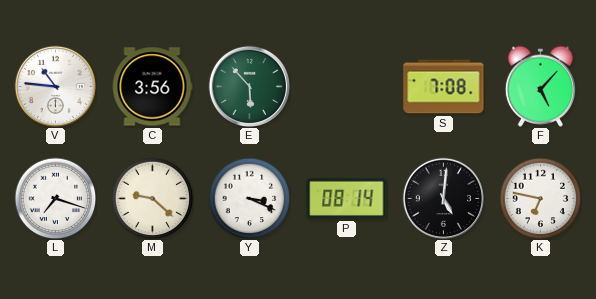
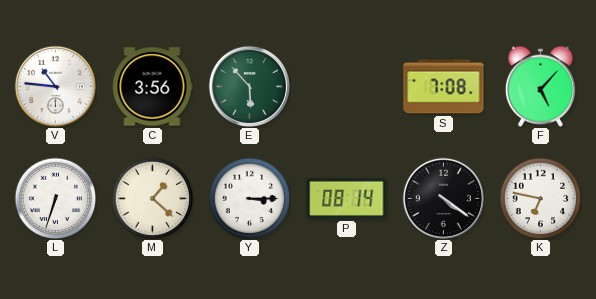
L: 7:18 -> 6:33
M: 9:22 -> 1:22
Y: 3:19 -> 3:15
Z: 5:01 -> 4:21
